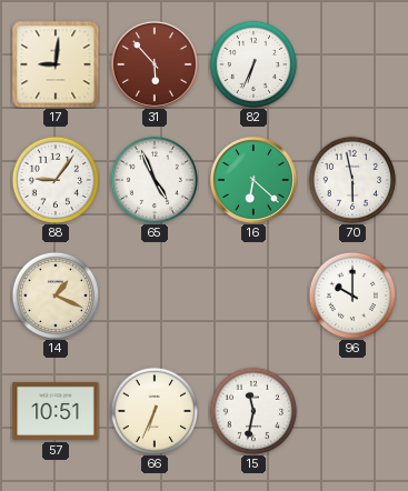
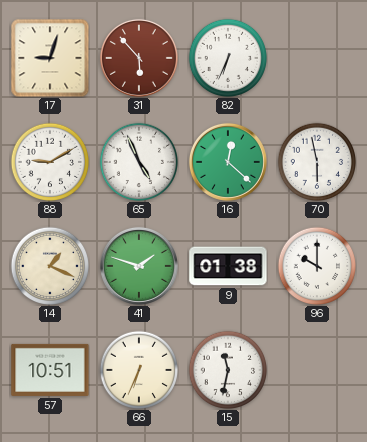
17: 9:01 -> 9:03
88: 9:06 -> 9:10
16: 6:22 -> 12:22
41: none -> 1:48
9: none -> 01:38
